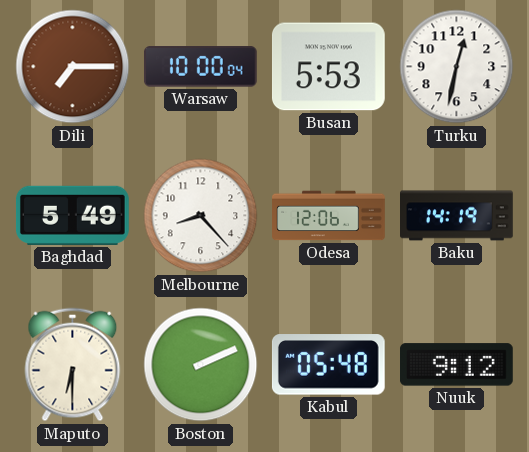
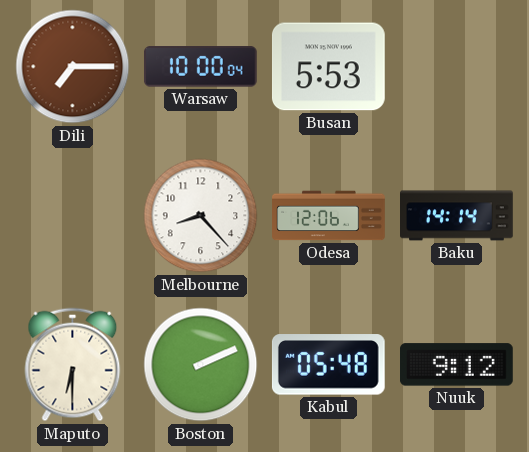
Turku: 12:32 -> none
Baghdad: 5:49 -> none
Baku: 14:19 -> 14:14
